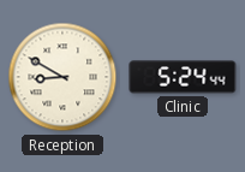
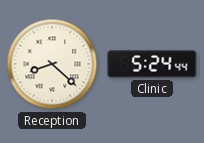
Reception: 8:50 -> 8:22
